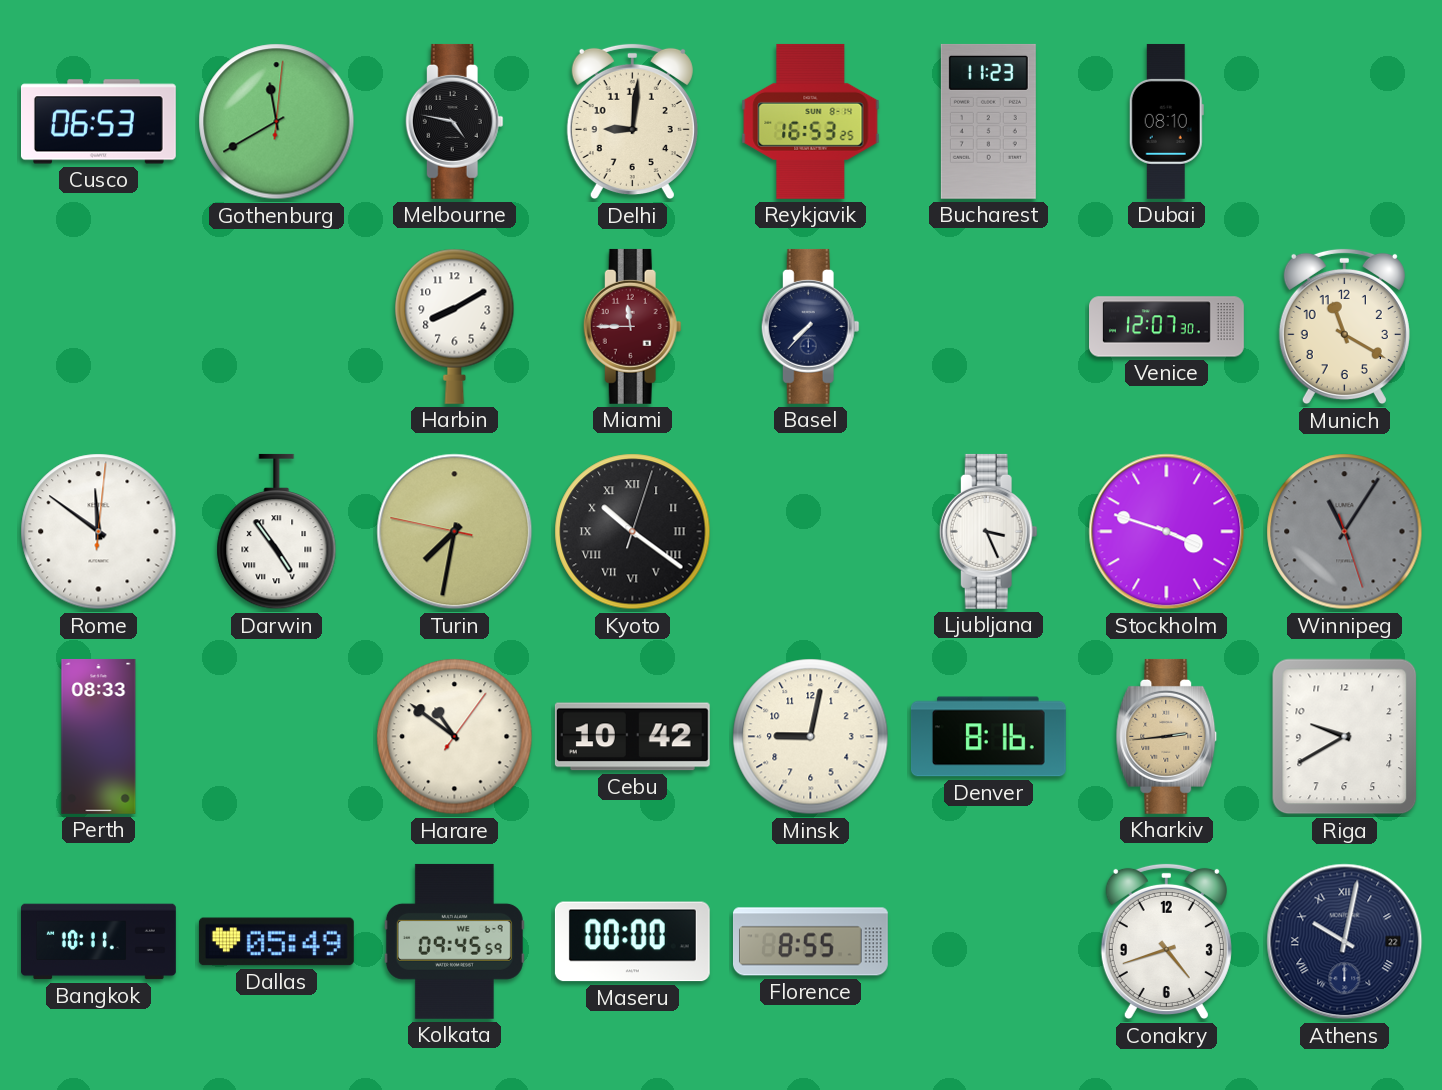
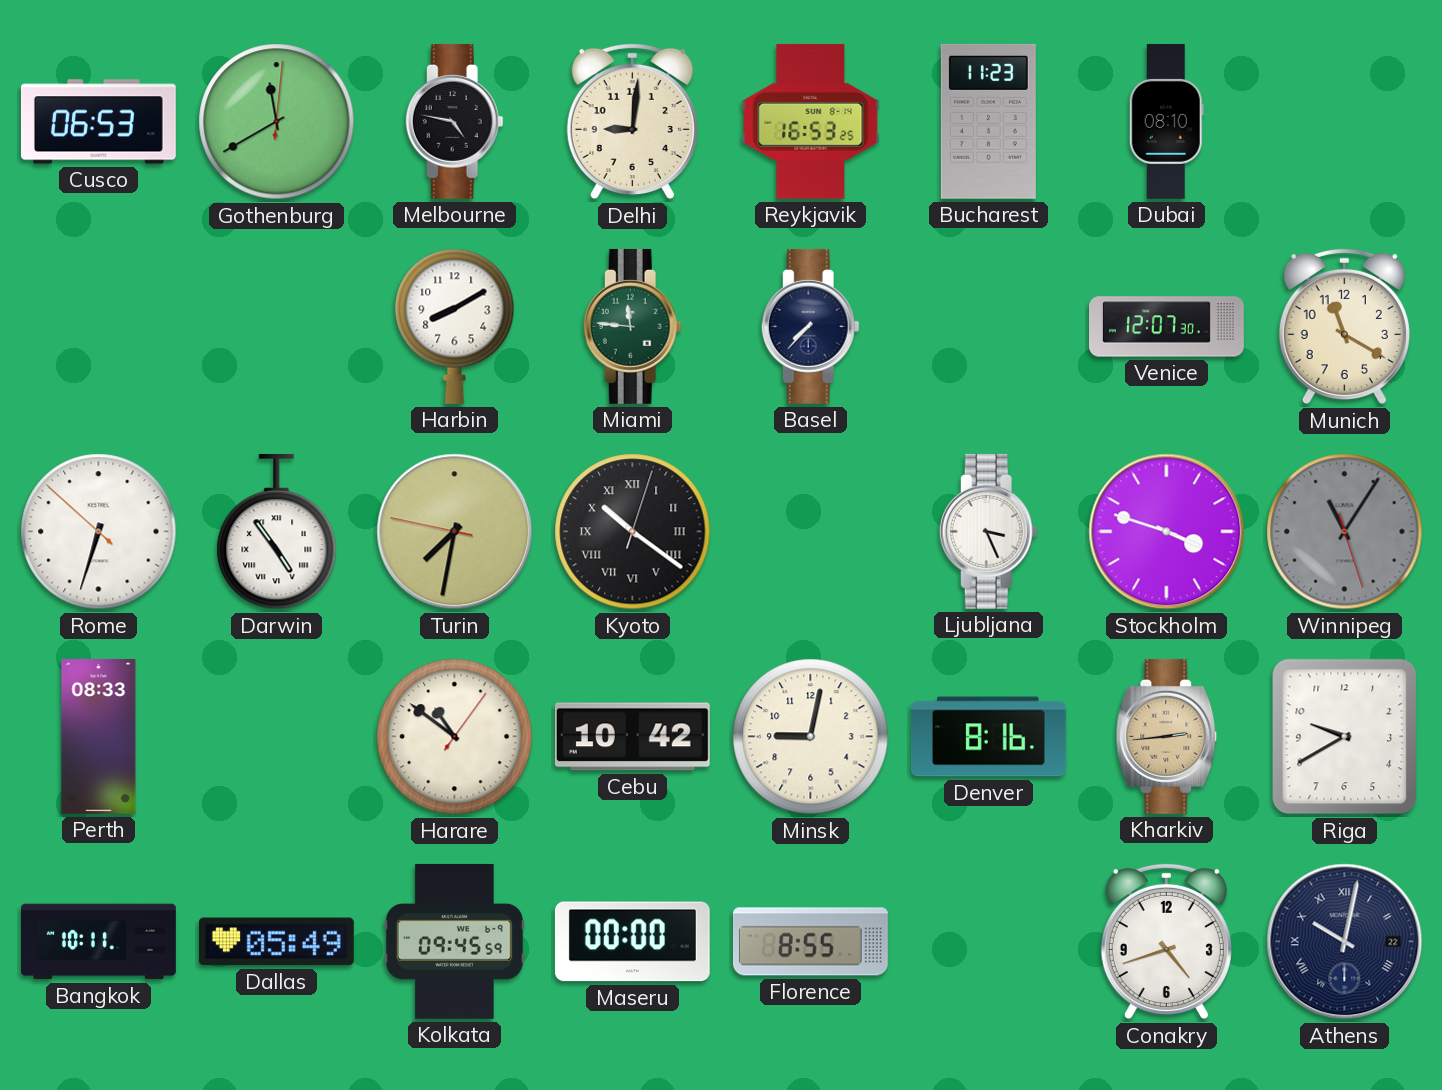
Miami: 11:45 -> 11:46
Miami dial: burgundy -> green
Rome: 11:51 -> 6:32
